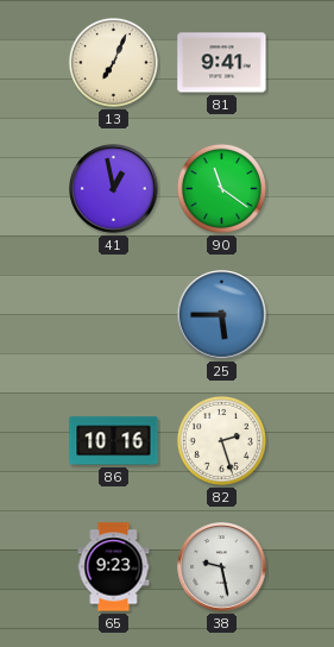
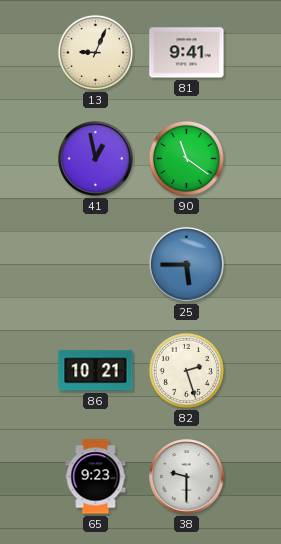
13: 7:04 -> 9:04
86: 10:16 -> 10:21
38: 9:28 -> 9:30
